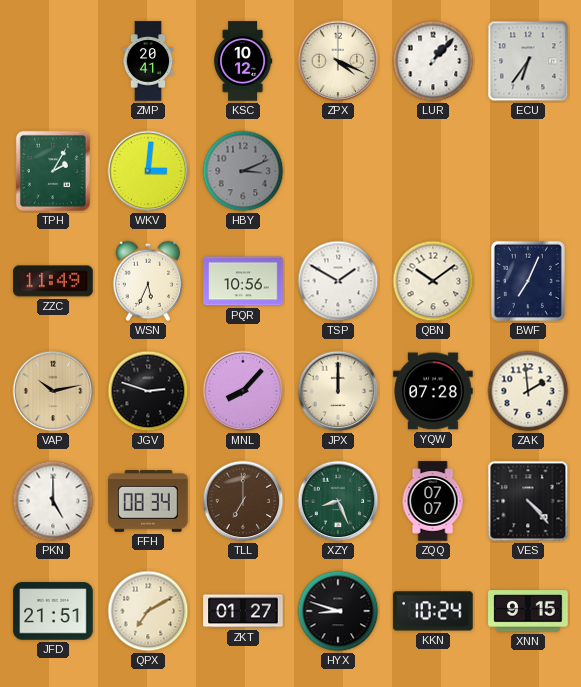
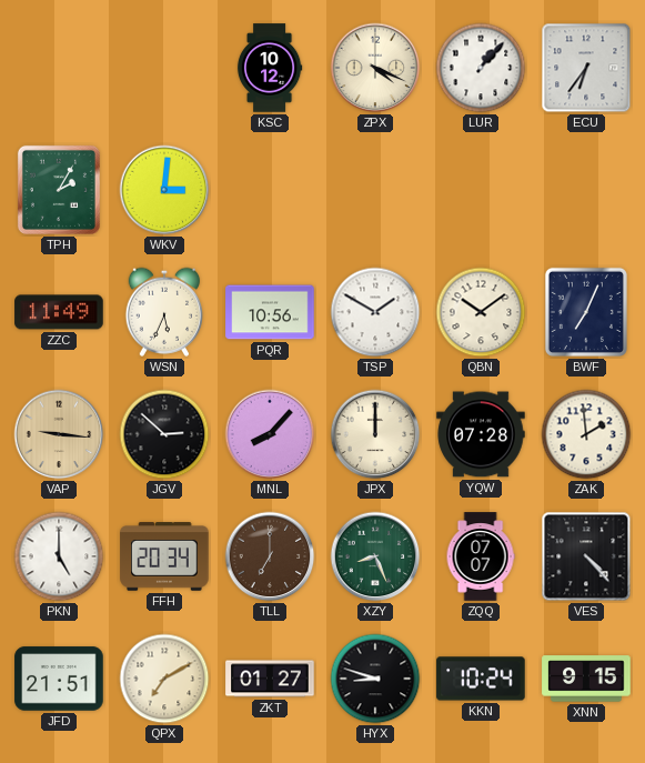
ZMP: 20:41 -> none
HBY: 3:11 -> none
VAP: 10:13 -> 9:16
JGV: 2:48 -> 2:52
FFH: 08:34 -> 20:34
